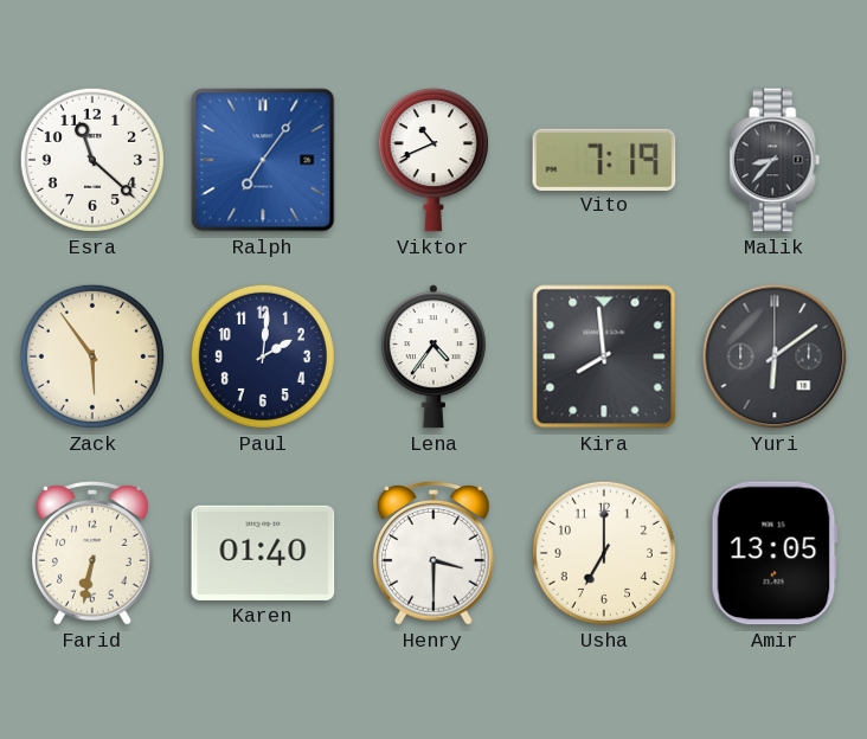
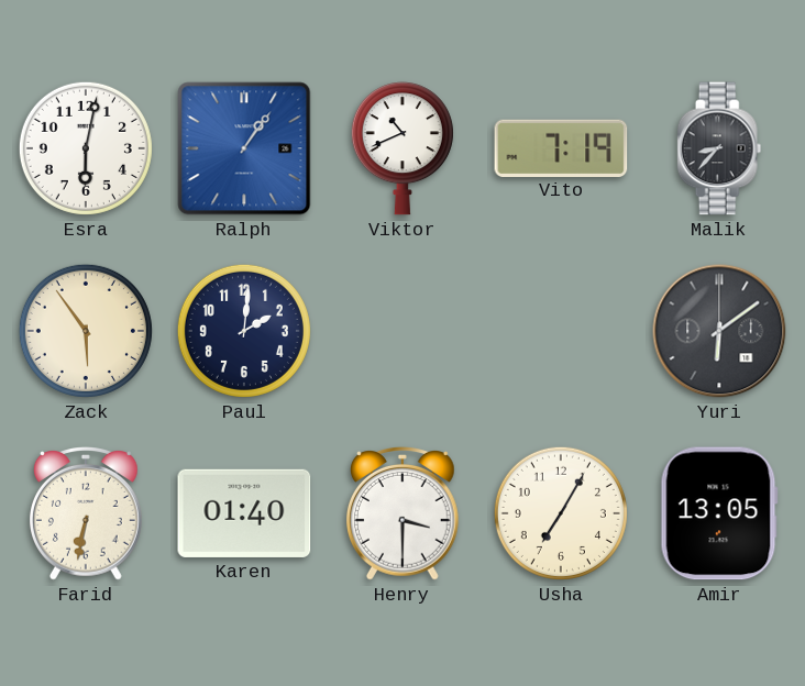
Esra: 11:22 -> 6:02
Ralph: 7:06 -> 1:06
Lena: 4:36 -> none
Kira: 7:59 -> none
Usha: 7:00 -> 7:05
